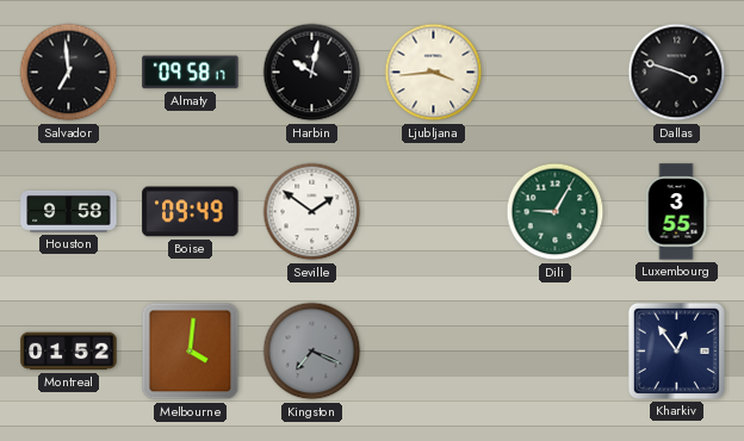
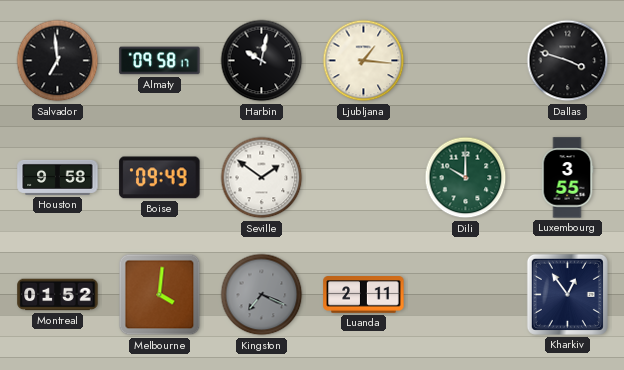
Ljubljana: 3:44 -> 1:16
Dili: 9:05 -> 10:00
Luanda: none -> 2:11
